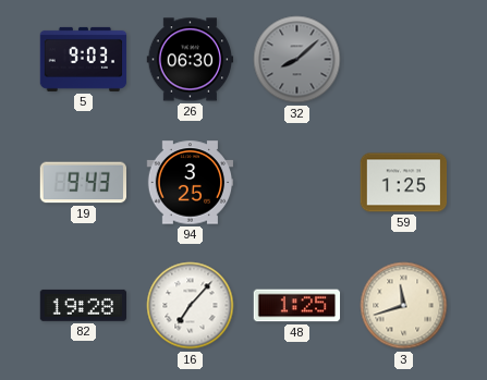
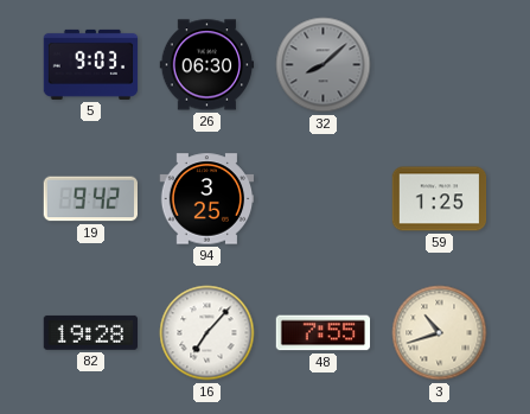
19: 9:43 -> 9:42
48: 1:25 -> 7:55
3: 11:42 -> 10:42
